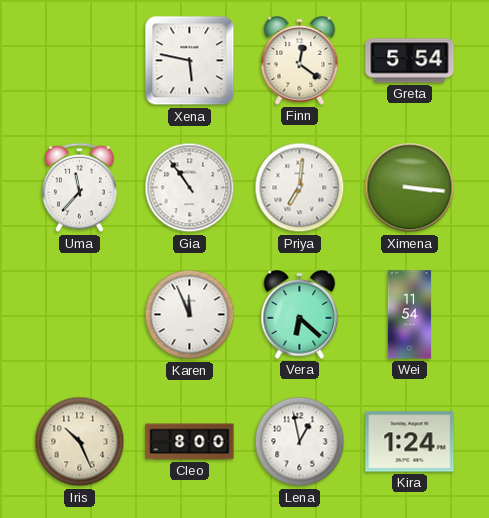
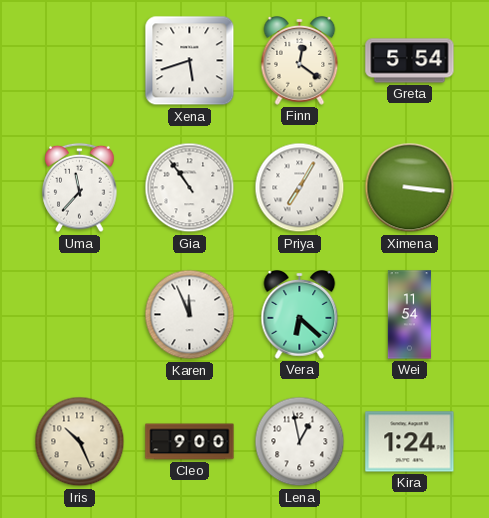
Xena: 5:47 -> 5:42
Priya: 7:01 -> 7:05
Cleo: 8:00 -> 9:00
